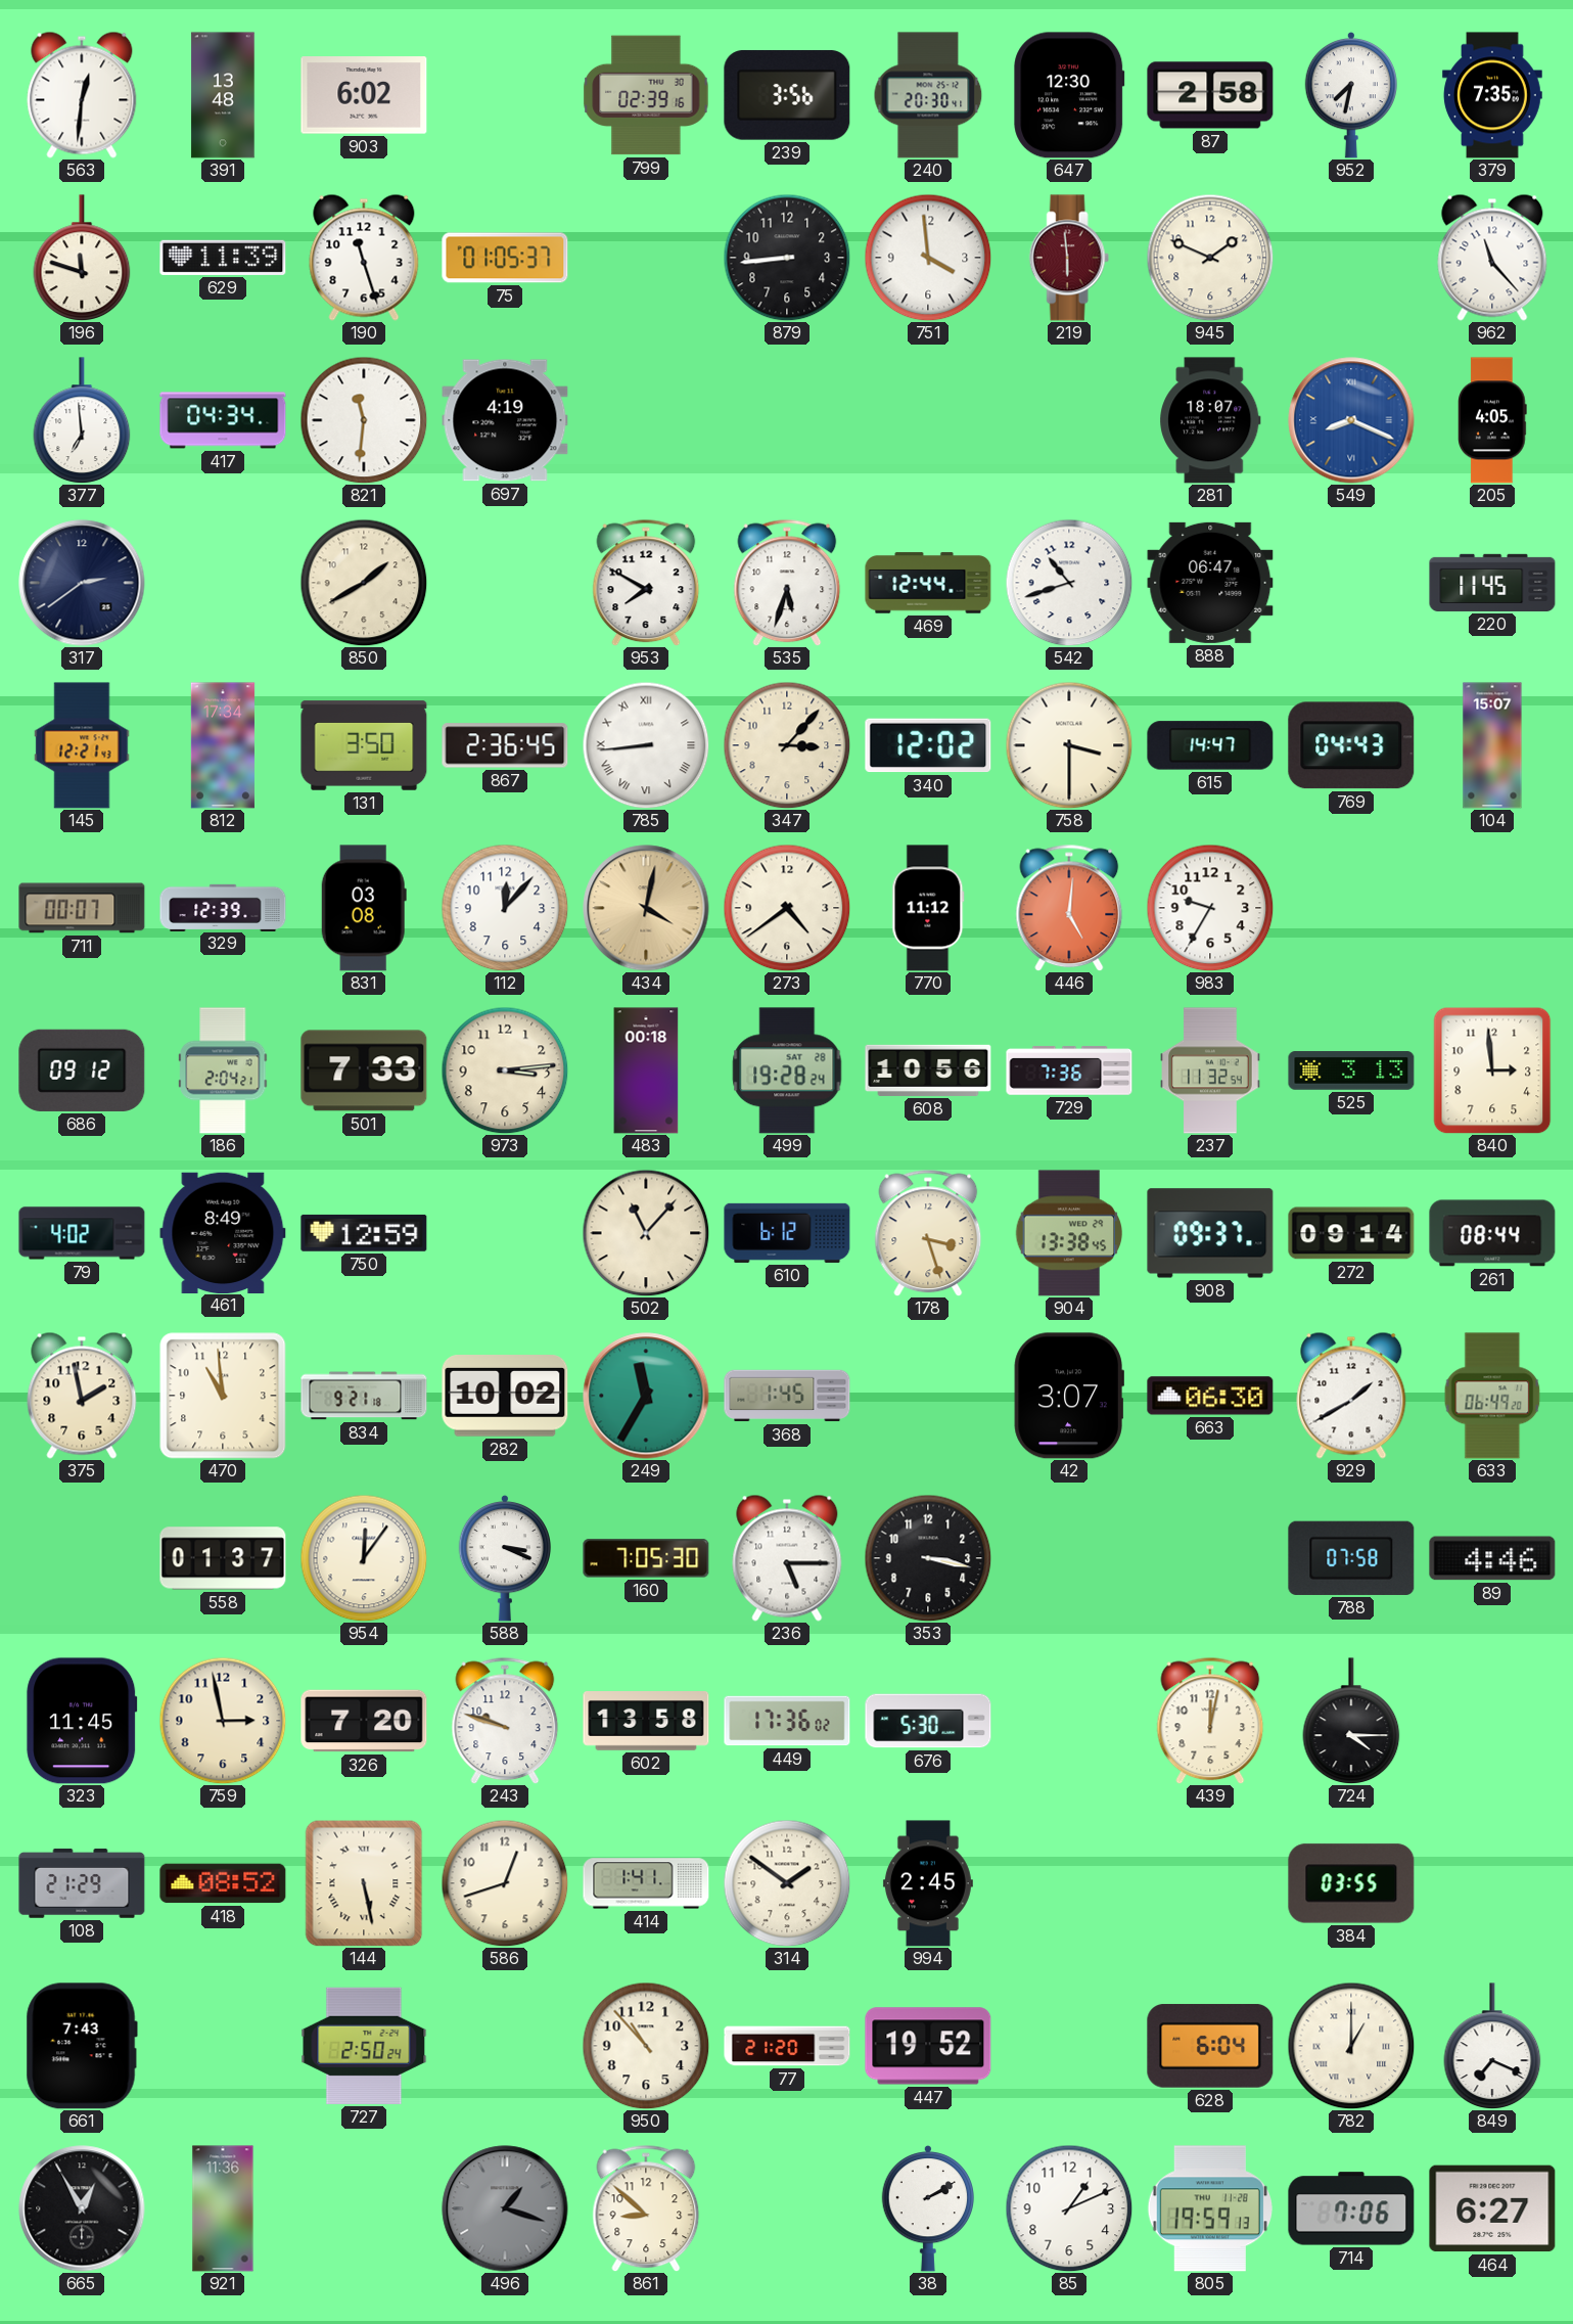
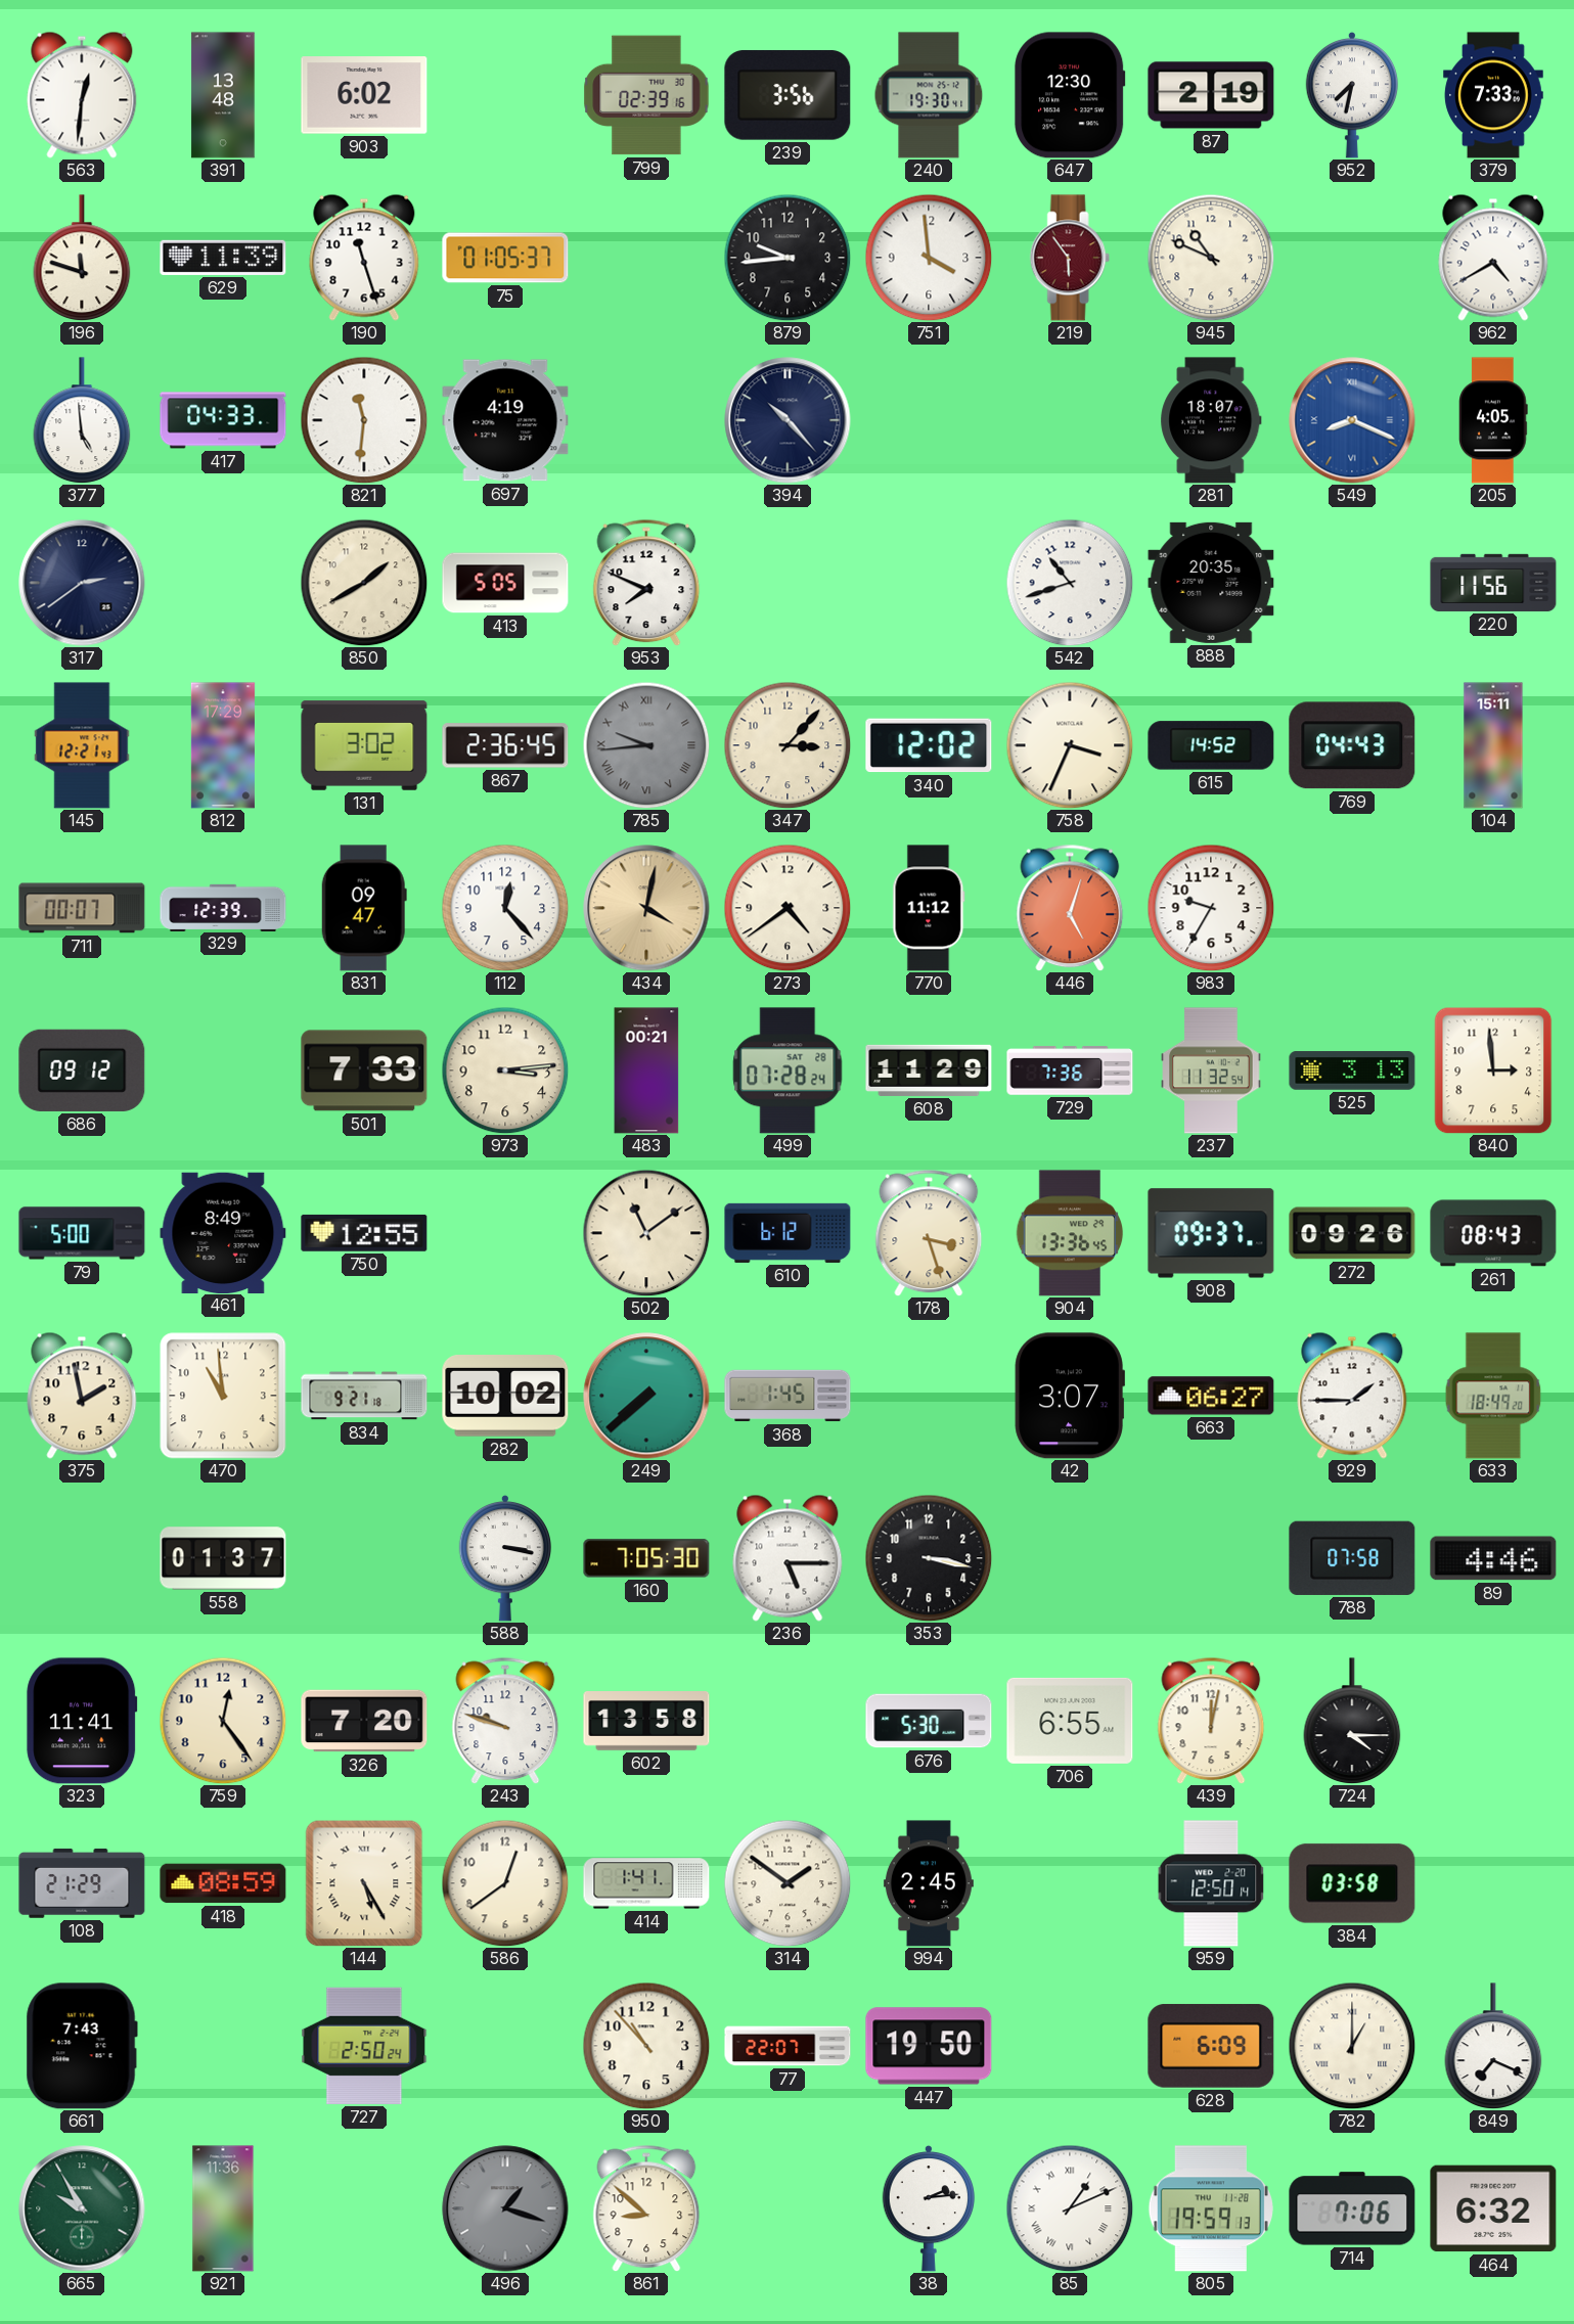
240: 20:30 -> 19:30
87: 2:58 -> 2:19
379: 7:35 -> 7:33
879: 8:44 -> 9:44
219: 5:59 -> 5:54
945: 1:49 -> 10:49
962: 11:23 -> 4:40
377: 6:59 -> 4:59
417: 04:34 -> 04:33
394: none -> 10:23
413: none -> 5:05
953: 7:50 -> 7:49
535: 5:33 -> none
469: 12:44 -> none
888: 06:47 -> 20:35
220: 11:45 -> 11:56
812: 17:34 -> 17:29
131: 3:50 -> 3:02
785: 8:44 -> 9:44
785 dial: white -> grey
758: 3:30 -> 3:34
615: 14:47 -> 14:52
104: 15:07 -> 15:11
831: 03:08 -> 09:47
112: 12:07 -> 12:23
446: 5:01 -> 5:03
186: 2:04 -> none
483: 00:18 -> 00:21
499: 19:28 -> 07:28
608: 10:56 -> 11:29
79: 4:02 -> 5:00
750: 12:59 -> 12:55
502: 11:07 -> 11:09
904: 13:38 -> 13:36
272: 09:14 -> 09:26
261: 08:44 -> 08:43
249: 11:35 -> 7:38
663: 06:30 -> 06:27
929: 1:40 -> 1:45
633: 06:49 -> 18:49
954: 12:06 -> none
588: 3:19 -> 3:17
323: 11:45 -> 11:41
759: 2:58 -> 12:24
449: 17:36 -> none
706: none -> 6:55
418: 08:52 -> 08:59
144: 5:28 -> 5:25
586: 12:42 -> 12:39
959: none -> 12:50
384: 03:55 -> 03:58
77: 21:20 -> 22:07
447: 19:52 -> 19:50
628: 6:04 -> 6:09
665: 12:55 -> 9:55
665 dial: black -> green
38: 2:10 -> 2:14
85 numerals: Arabic -> Roman
464: 6:27 -> 6:32
